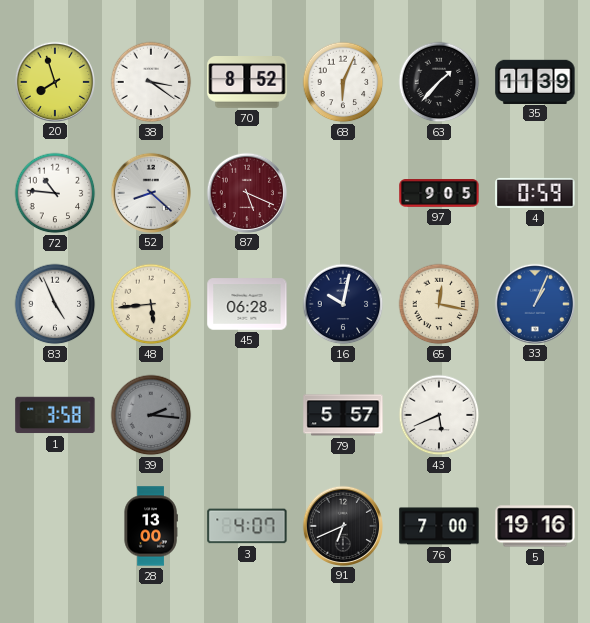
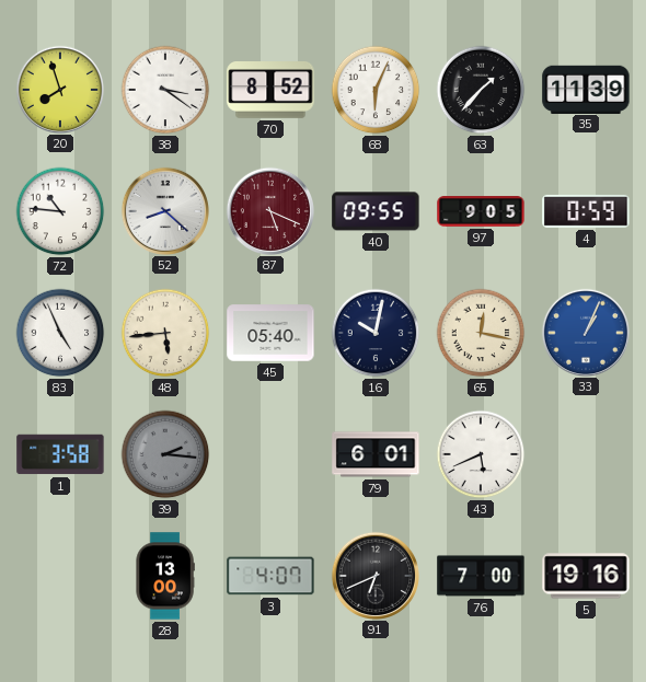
40: none -> 09:55
45: 06:28 -> 05:40
79: 5:57 -> 6:01
